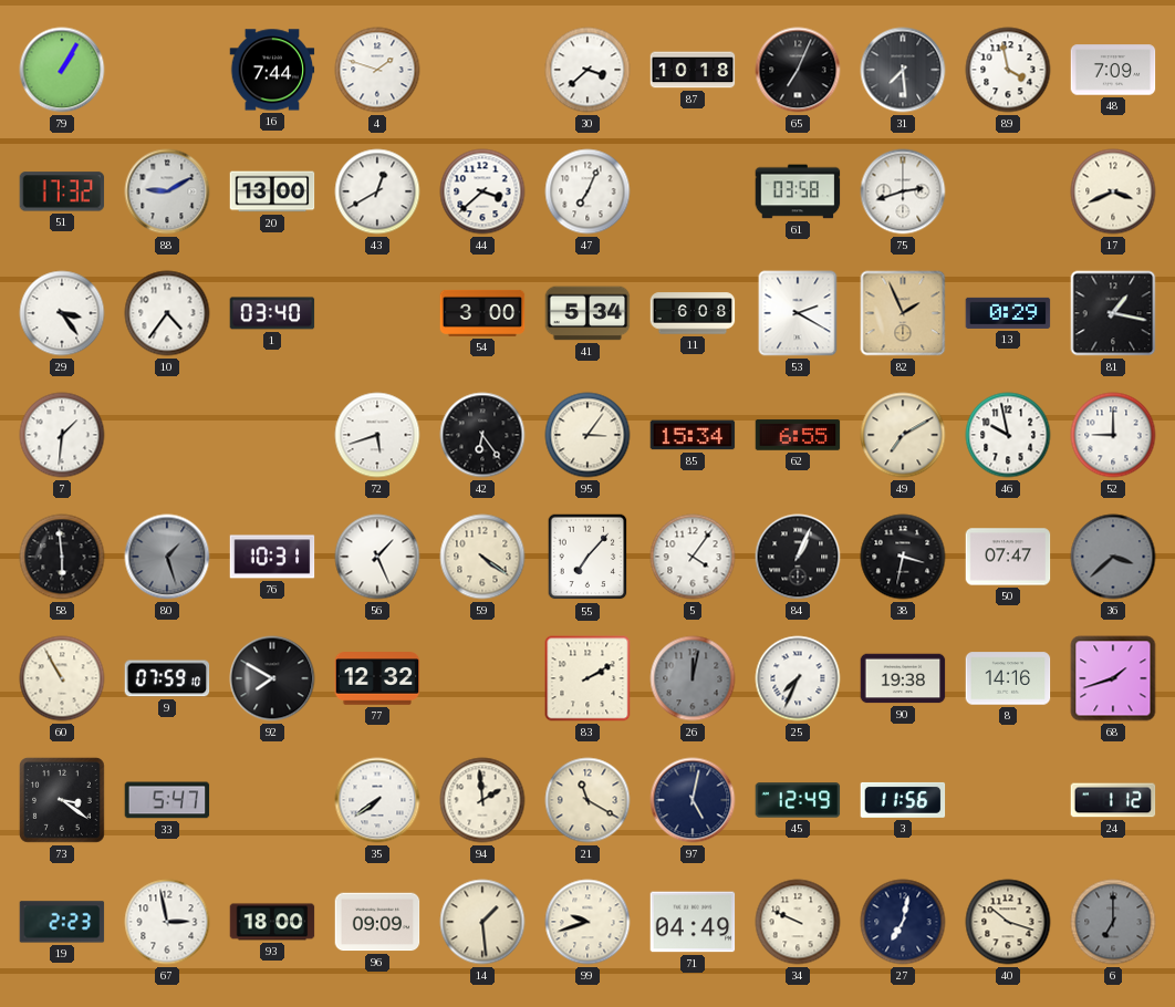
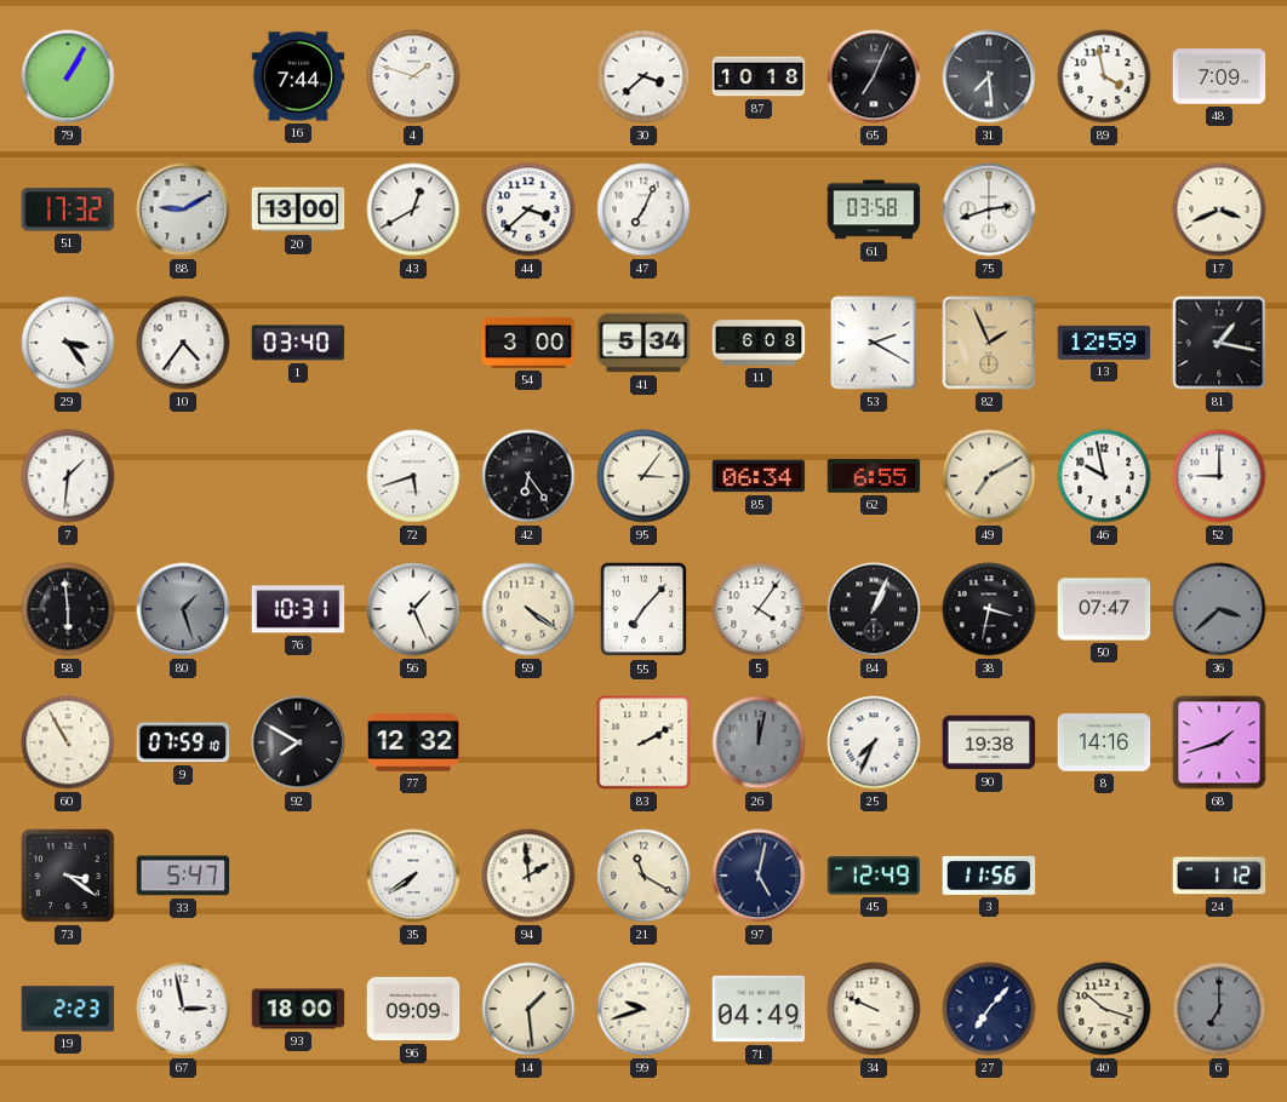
13: 0:29 -> 12:59
85: 15:34 -> 06:34
27: 7:02 -> 7:07
